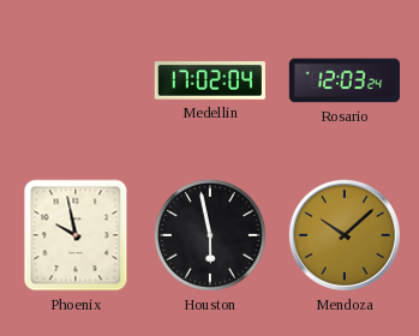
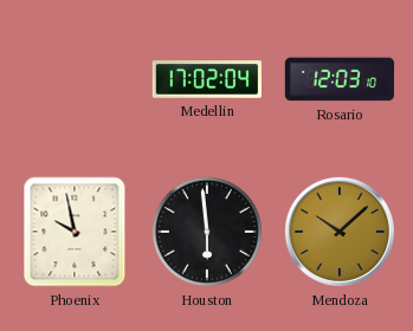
Rosario: 12:03:24 -> 12:03:10
Houston: 5:58 -> 5:59
